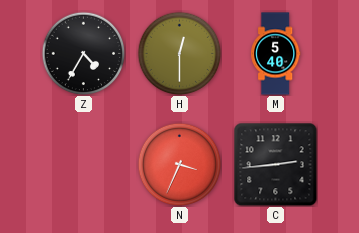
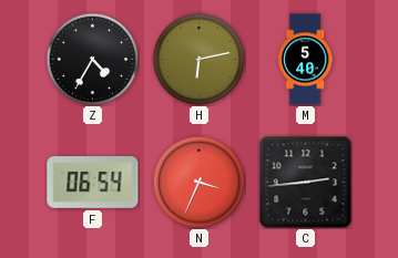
H: 12:30 -> 6:13
F: none -> 06:54
